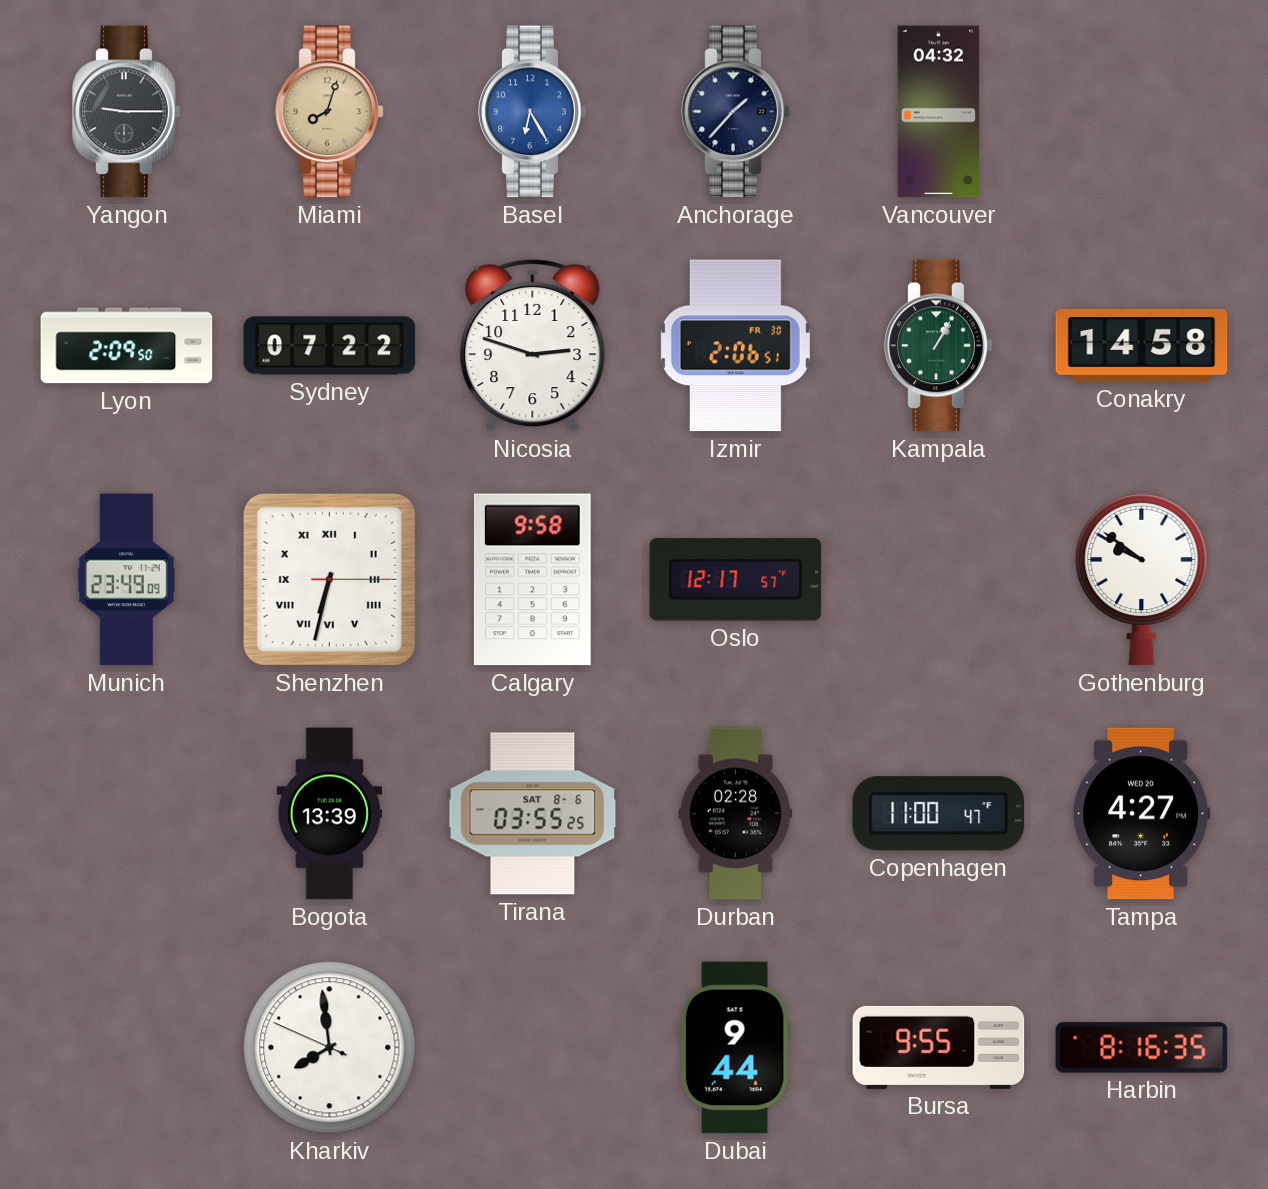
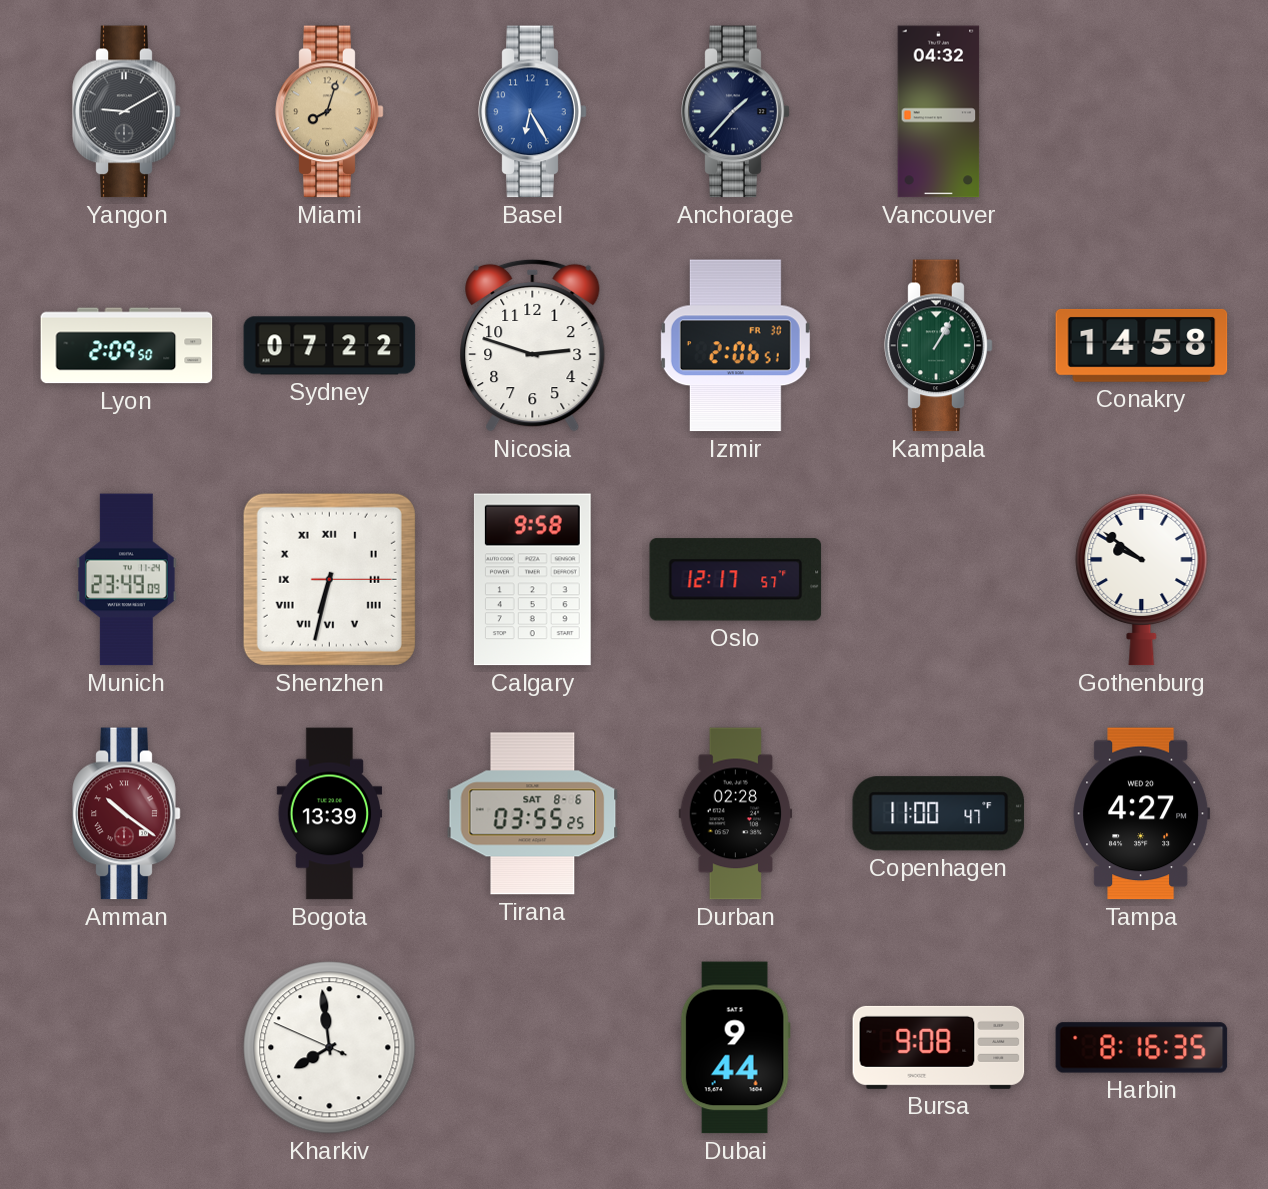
Yangon: 9:15 -> 9:10
Amman: none -> 10:21
Bursa: 9:55 -> 9:08
